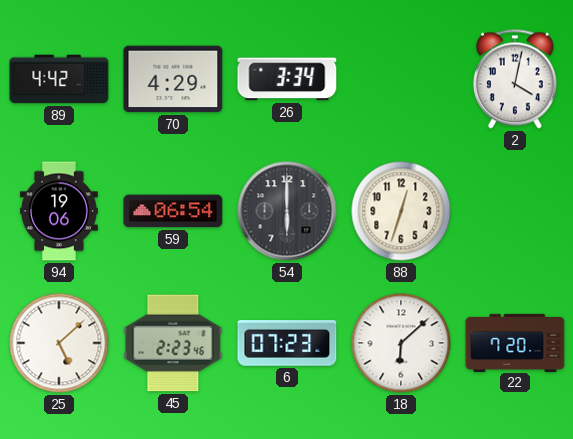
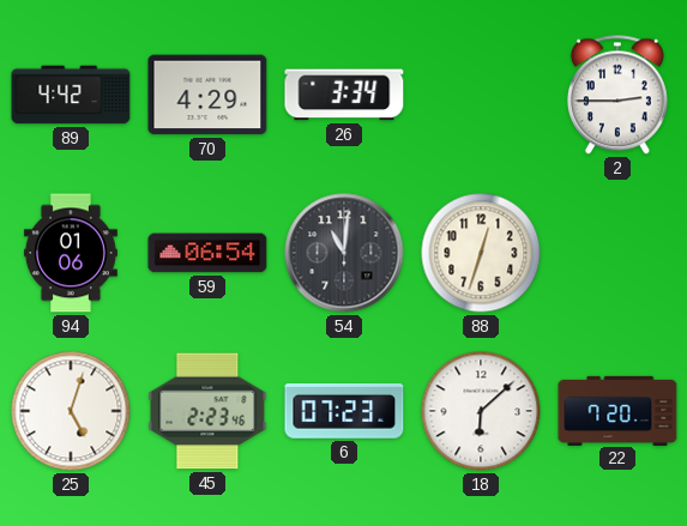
2: 4:02 -> 2:45
94: 19:06 -> 01:06
54: 6:00 -> 11:01
25: 5:08 -> 5:03
